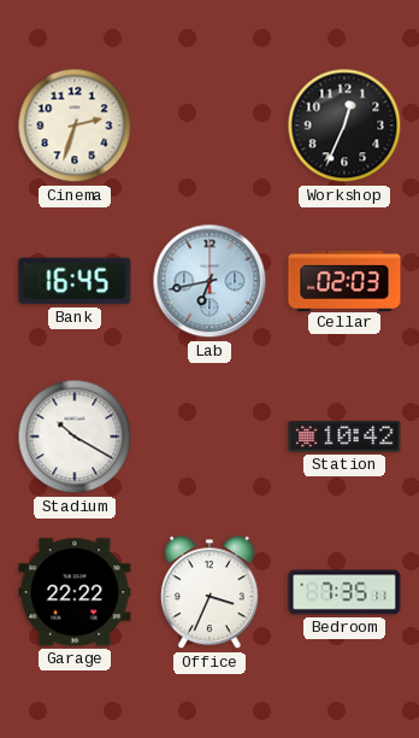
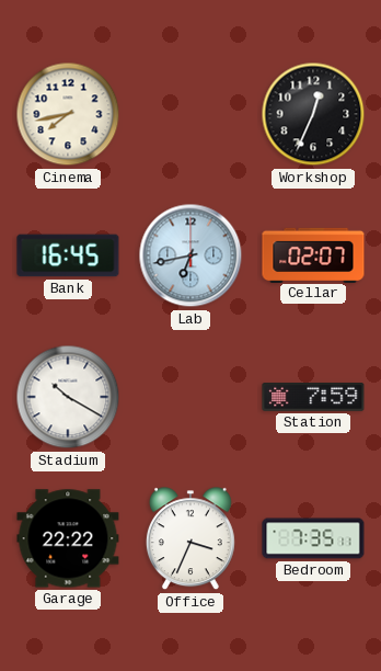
Cinema: 2:33 -> 7:43
Cellar: 02:03 -> 02:07
Station: 10:42 -> 7:59
